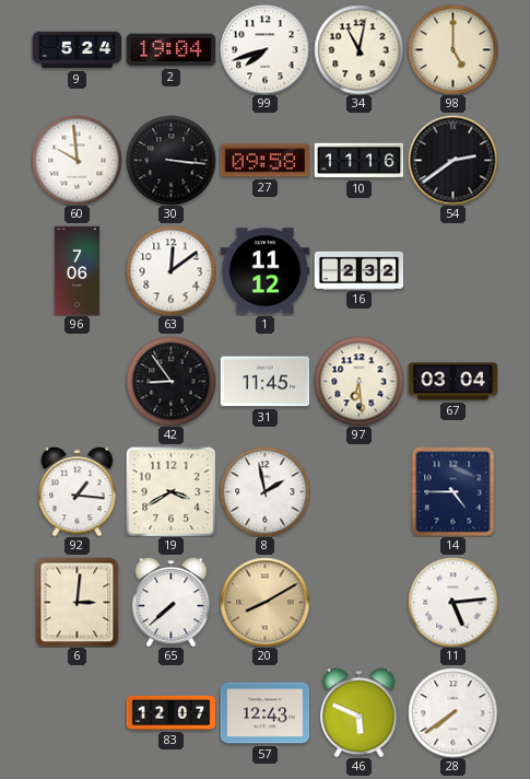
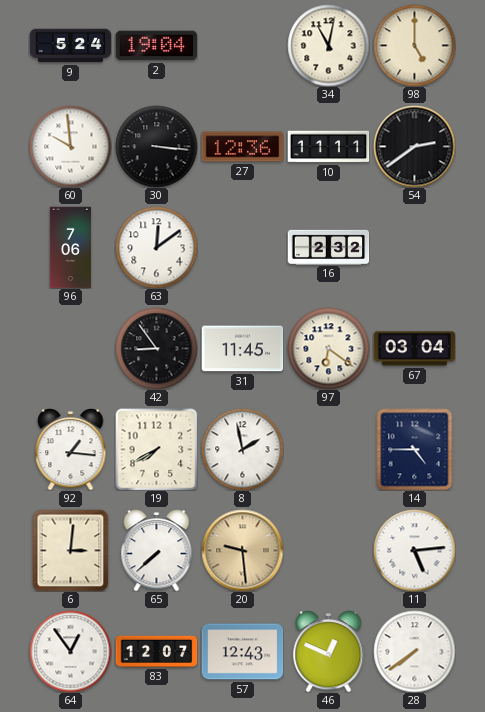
99: 7:42 -> none
27: 09:58 -> 12:36
10: 11:16 -> 11:11
1: 11:12 -> none
97: 6:29 -> 6:21
19: 3:40 -> 7:40
20: 8:10 -> 9:29
64: none -> 12:54
46: 5:49 -> 12:49
